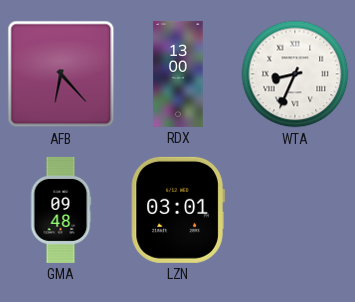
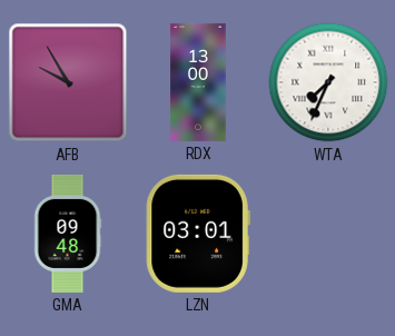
AFB: 6:23 -> 9:55
WTA: 8:34 -> 7:34
